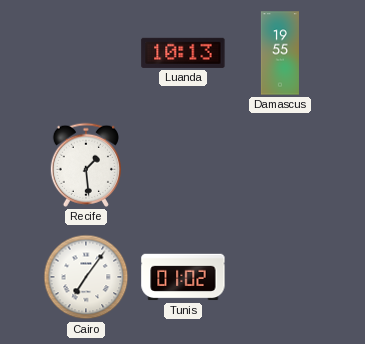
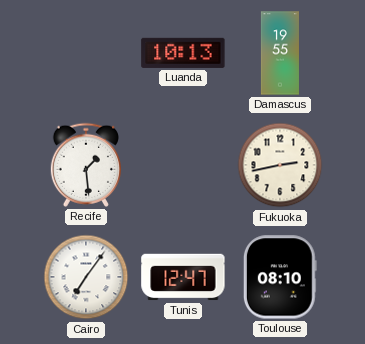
Fukuoka: none -> 2:43
Tunis: 01:02 -> 12:47
Toulouse: none -> 08:10
